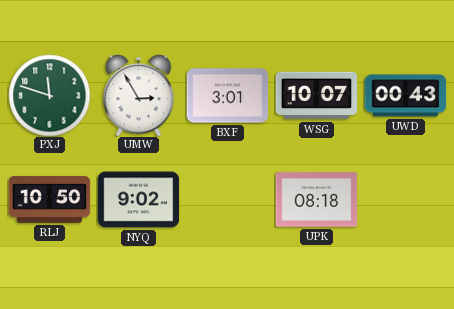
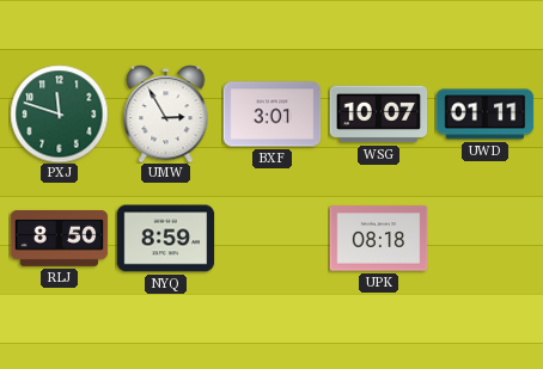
UWD: 00:43 -> 01:11
RLJ: 10:50 -> 8:50
NYQ: 9:02 -> 8:59
